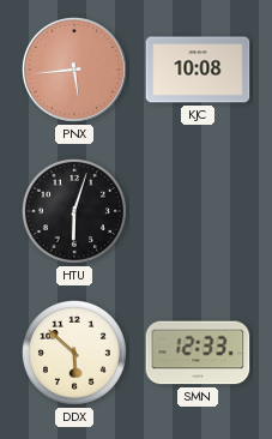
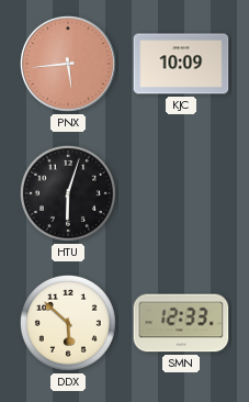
KJC: 10:08 -> 10:09
